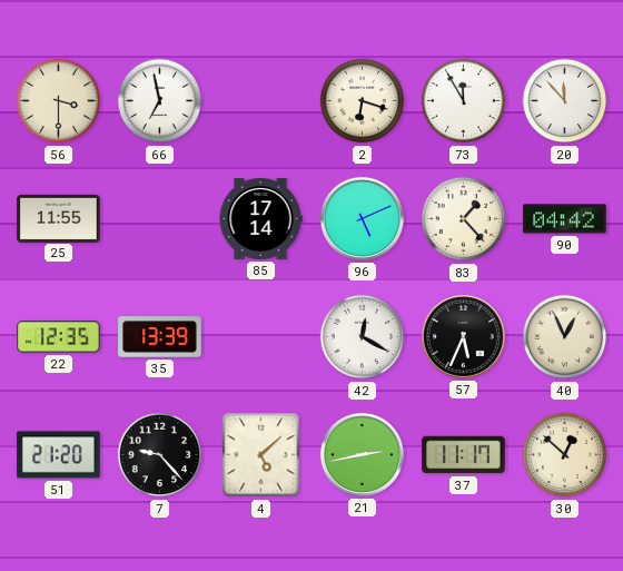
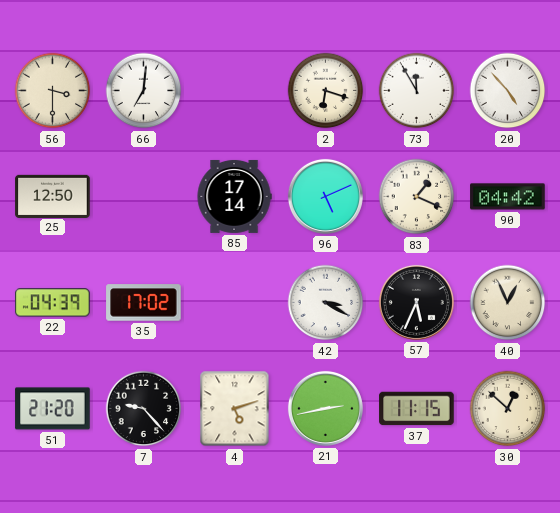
66: 6:58 -> 7:01
20: 11:53 -> 4:53
25: 11:55 -> 12:50
83: 1:23 -> 1:19
22: 12:35 -> 04:39
35: 13:39 -> 17:02
42: 12:20 -> 3:20
4: 5:08 -> 5:12
37: 11:17 -> 11:15
